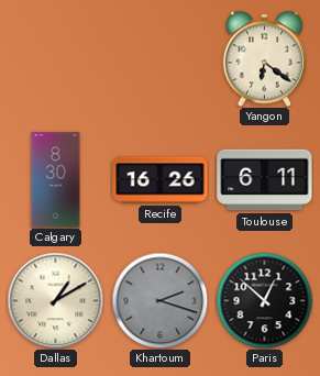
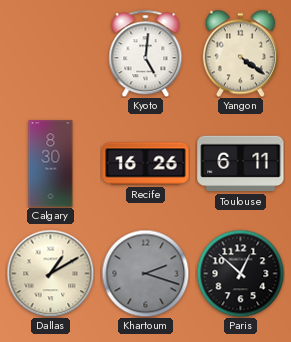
Kyoto: none -> 5:01
Yangon: 6:21 -> 4:21
